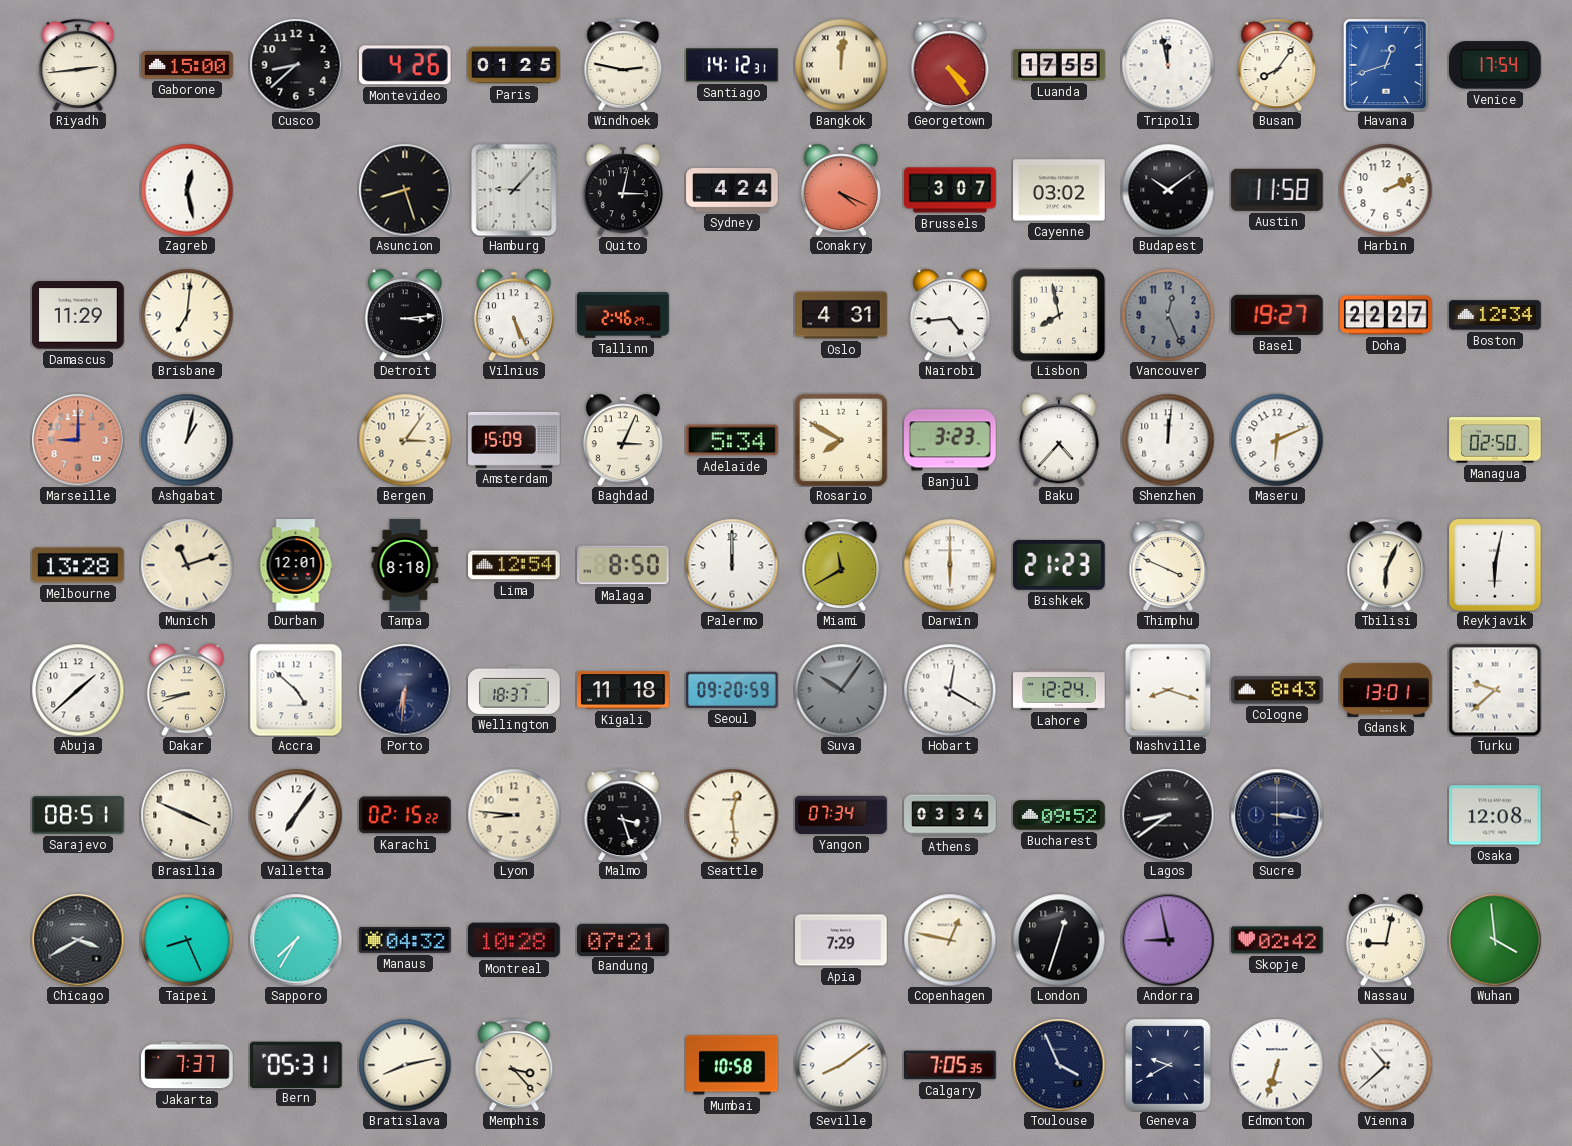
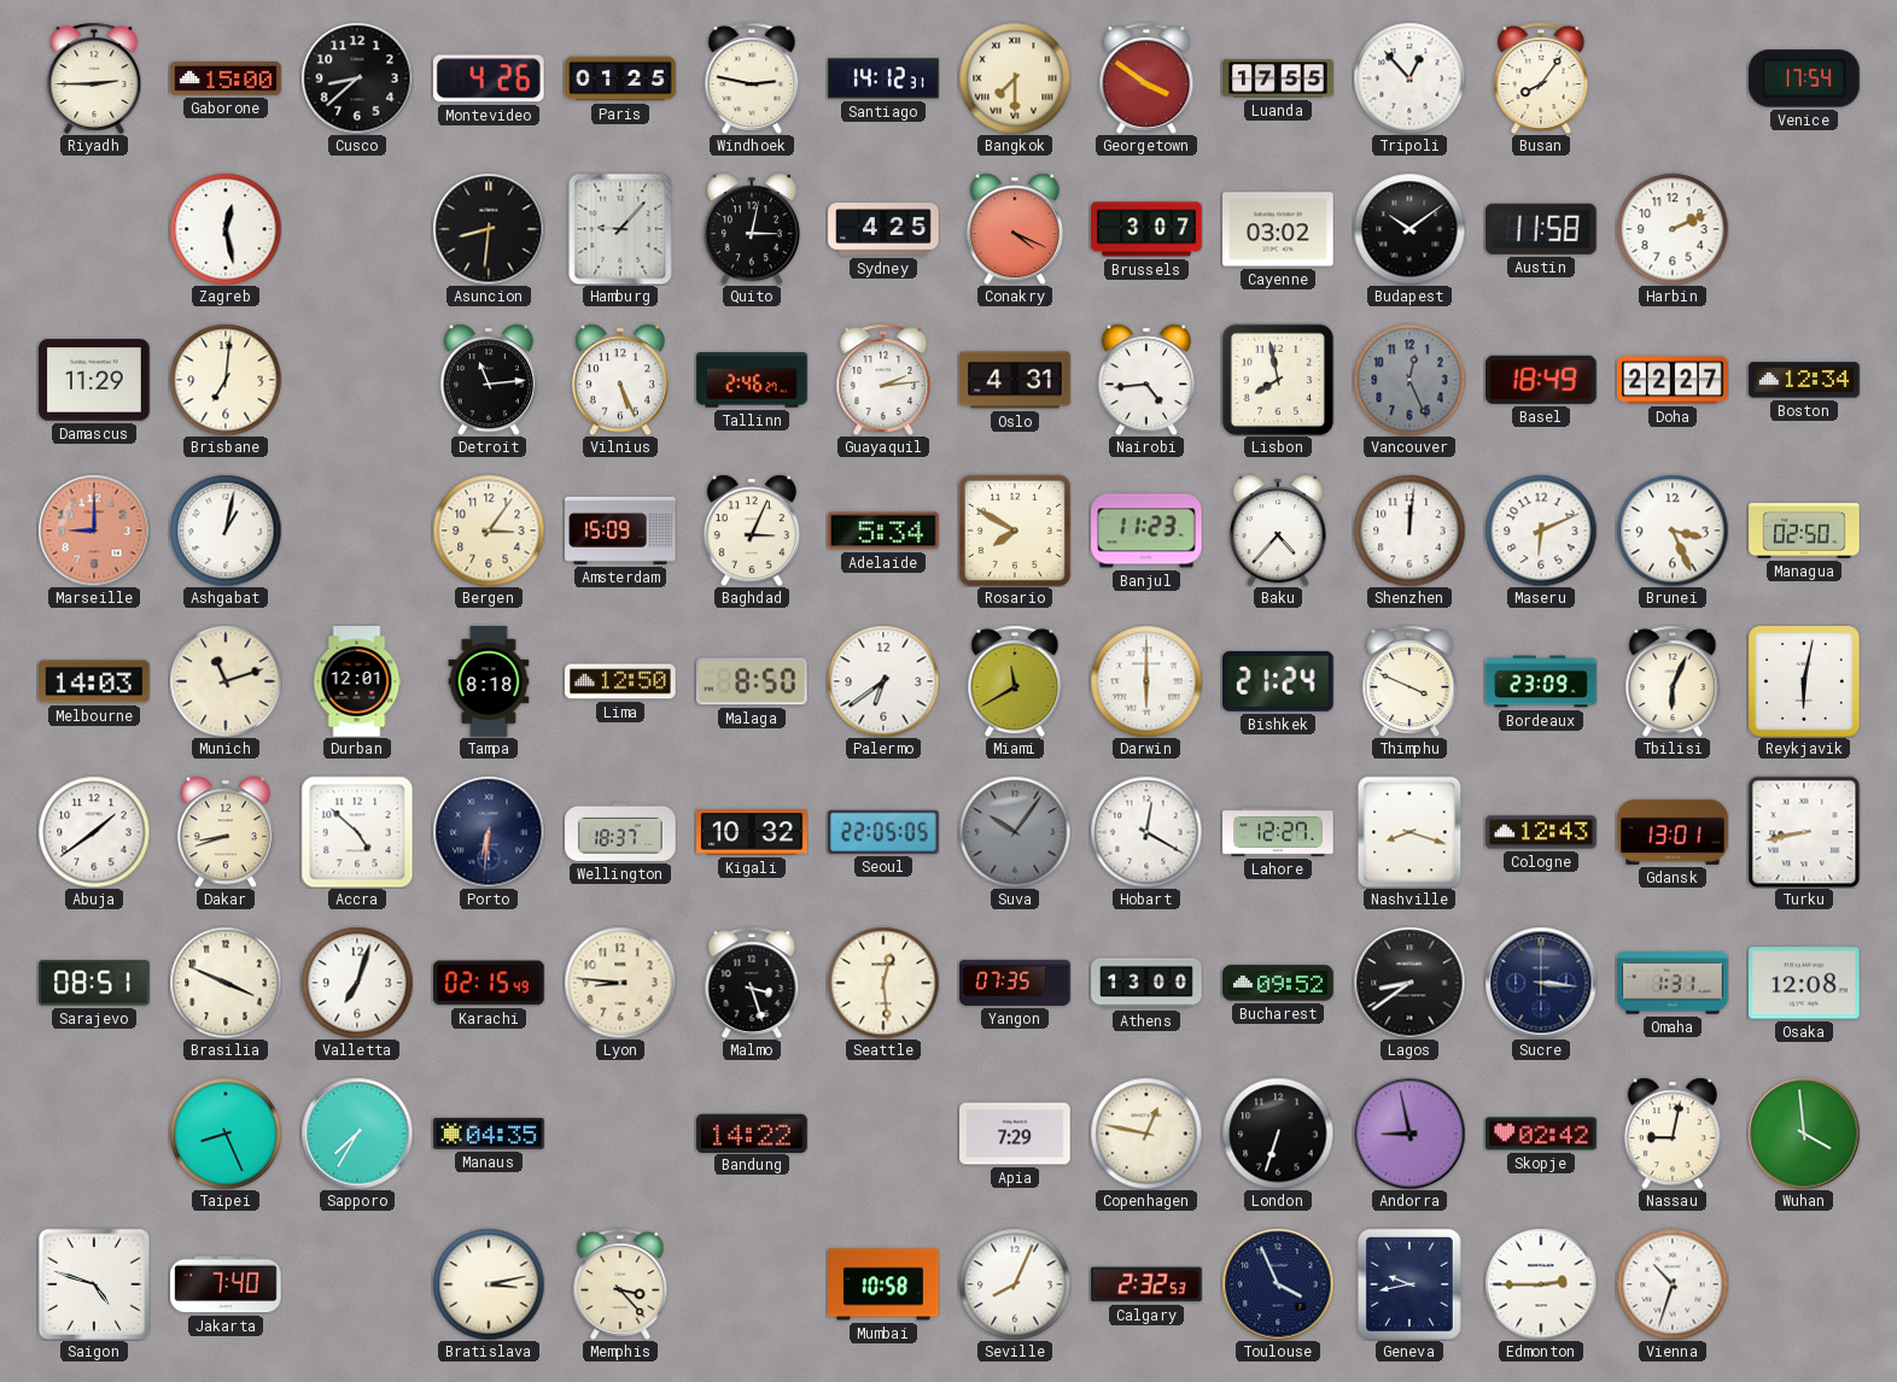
Riyadh: 2:44 -> 2:45
Bangkok: 12:01 -> 7:30
Georgetown: 4:24 -> 3:51
Tripoli: 11:58 -> 12:53
Havana: 12:42 -> none
Asuncion: 8:27 -> 8:31
Sydney: 4:24 -> 4:25
Detroit: 3:14 -> 11:14
Guayaquil: none -> 2:14
Basel: 19:27 -> 18:49
Banjul: 3:23 -> 11:23
Brunei: none -> 3:26
Melbourne: 13:28 -> 14:03
Lima: 12:54 -> 12:50
Palermo: 12:00 -> 6:39
Bishkek: 21:23 -> 21:24
Bordeaux: none -> 23:09
Abuja: 1:38 -> 1:39
Kigali: 11:18 -> 10:32
Seoul: 09:20 -> 22:05
Lahore: 12:24 -> 12:27
Cologne: 8:43 -> 12:43
Turku: 9:38 -> 8:43
Valletta: 7:06 -> 7:03
Karachi: 02:15:22 -> 02:15:49
Yangon: 07:34 -> 07:35
Athens: 03:34 -> 13:00
Omaha: none -> 1:31
Chicago: 3:40 -> none
Manaus: 04:32 -> 04:35
Montreal: 10:28 -> none
Bandung: 07:21 -> 14:22
London: 12:33 -> 6:33
Saigon: none -> 4:48
Jakarta: 7:37 -> 7:40
Bern: 05:31 -> none
Bratislava: 8:13 -> 3:13
Seville: 8:09 -> 8:04
Calgary: 7:05 -> 2:32
Geneva: 9:40 -> 9:43
Edmonton: 6:33 -> 2:45
Vienna: 10:38 -> 10:33
